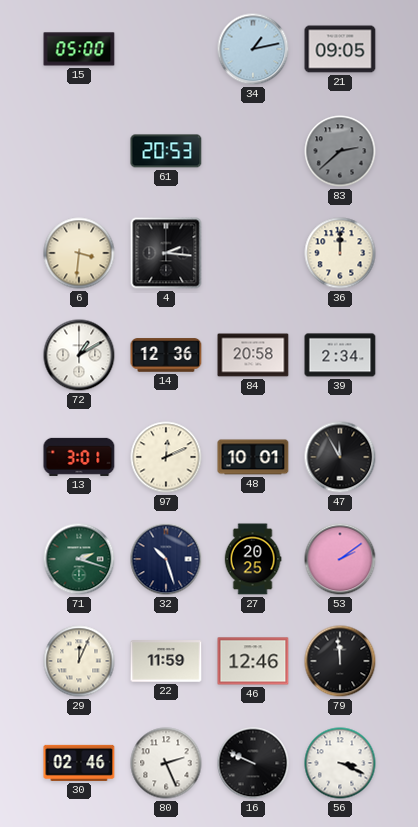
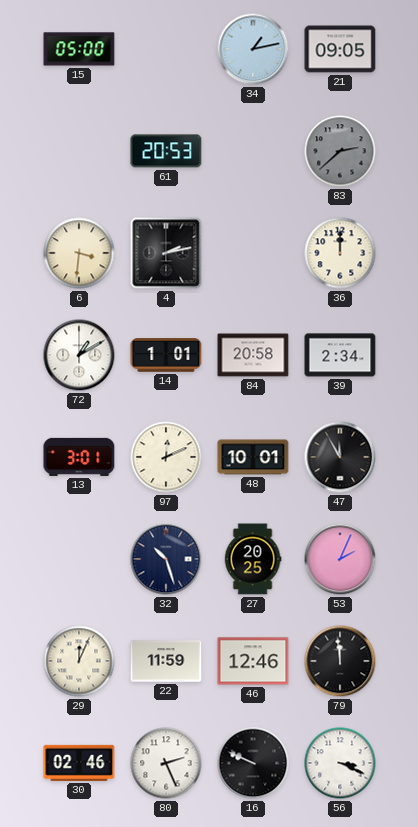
4: 2:16 -> 2:13
14: 12:36 -> 1:01
71: 2:18 -> none
53: 2:09 -> 2:04
